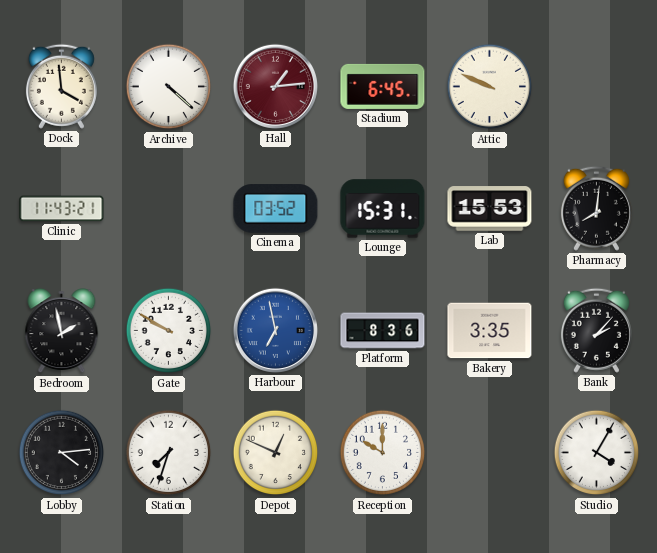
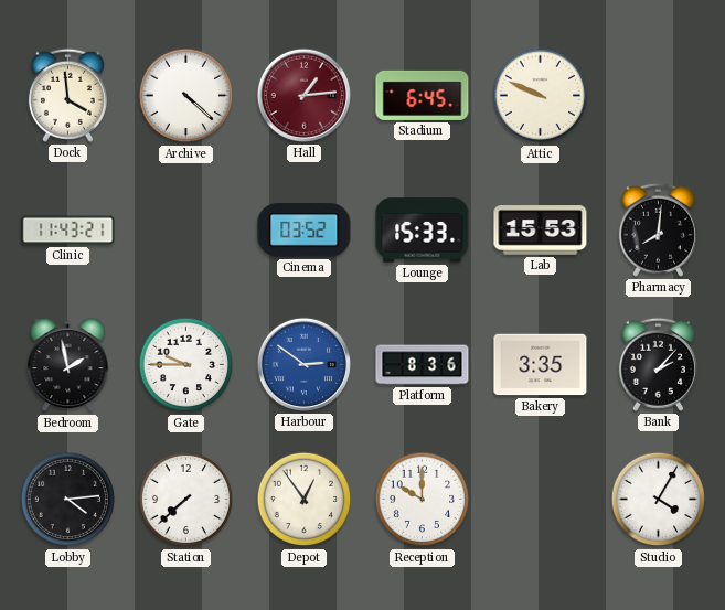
Lounge: 15:31 -> 15:33
Gate: 9:50 -> 9:45
Harbour: 6:58 -> 2:51
Station: 7:33 -> 7:38
Depot: 12:49 -> 12:54
